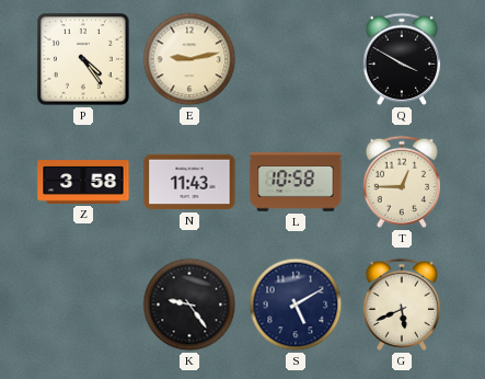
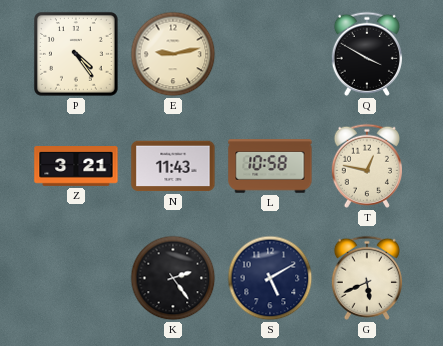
Z: 3:58 -> 3:21
T: 12:45 -> 12:47
K: 9:24 -> 2:24
